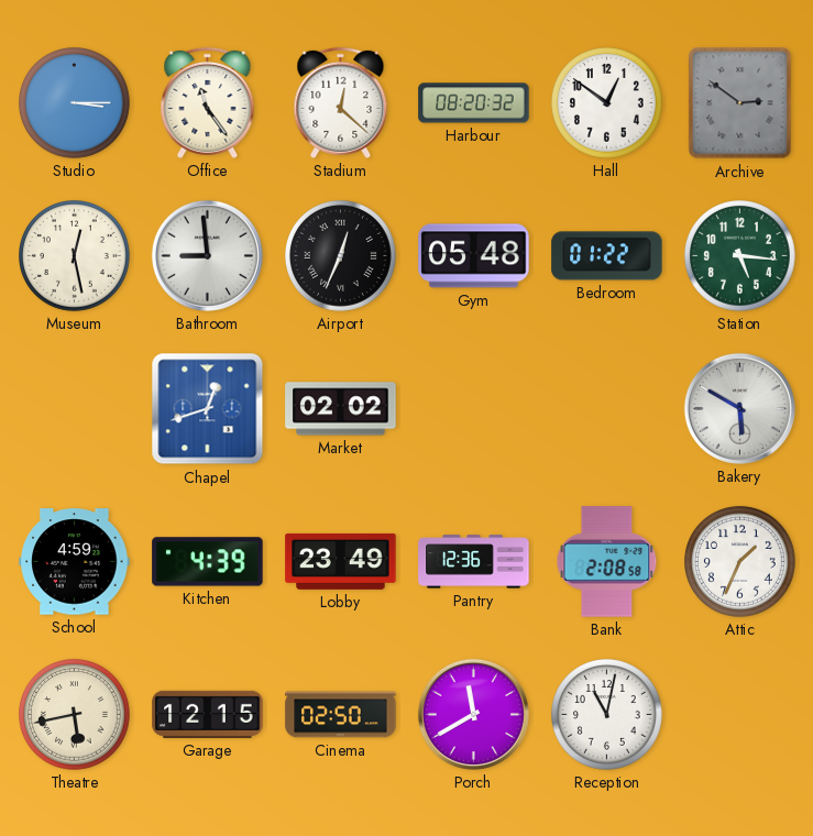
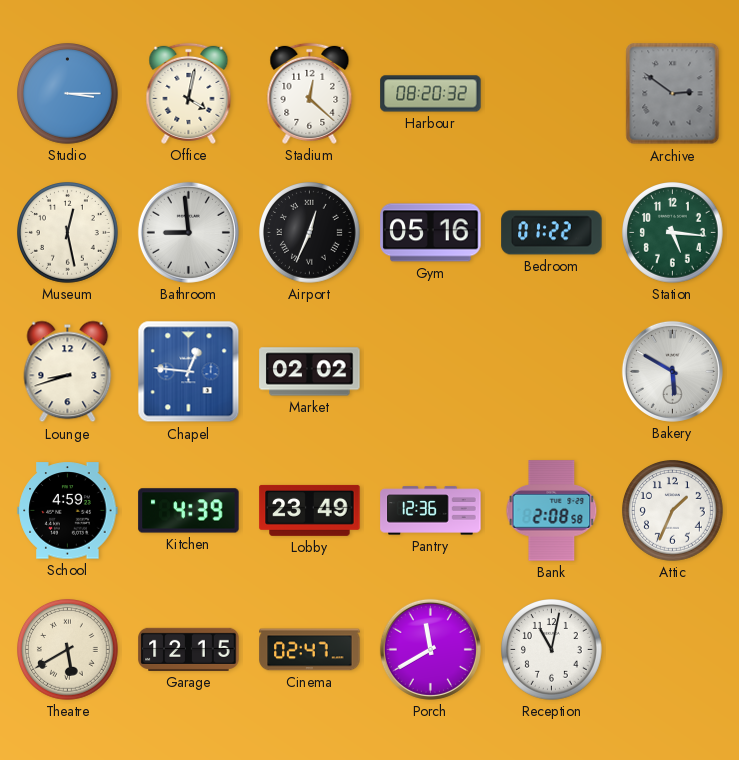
Office: 11:24 -> 4:02
Hall: 12:51 -> none
Gym: 05:48 -> 05:16
Lounge: none -> 8:42
Chapel: 12:42 -> 12:46
Theatre: 5:43 -> 5:40
Cinema: 02:50 -> 02:47
